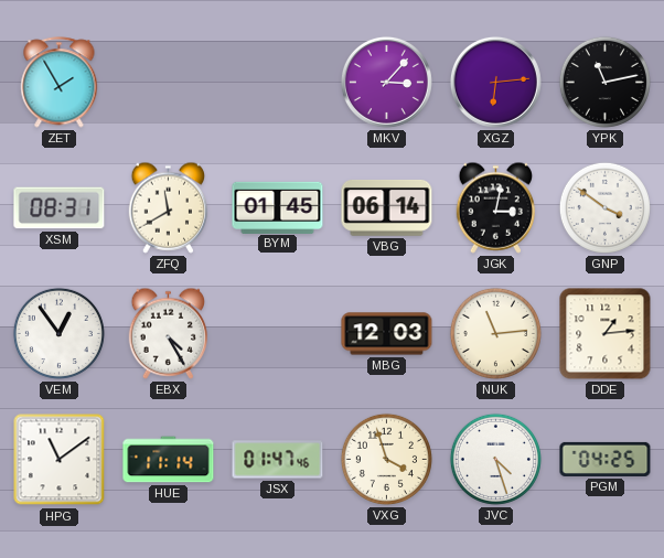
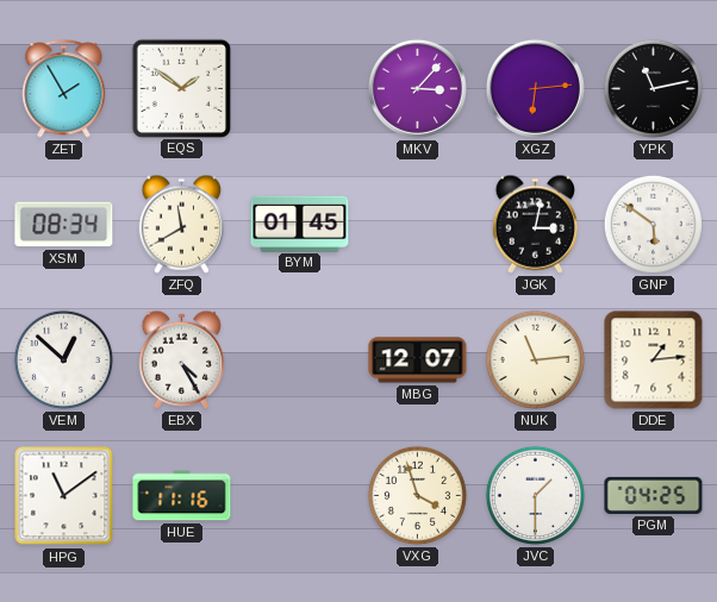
EQS: none -> 1:51
XSM: 08:31 -> 08:34
VBG: 06:14 -> none
GNP: 3:51 -> 5:51
VEM: 12:54 -> 12:52
MBG: 12:03 -> 12:07
HUE: 11:14 -> 11:16
JSX: 01:47 -> none
JVC: 4:27 -> 1:30
